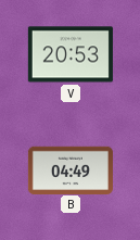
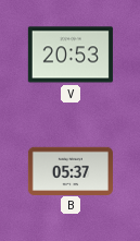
B: 04:49 -> 05:37
